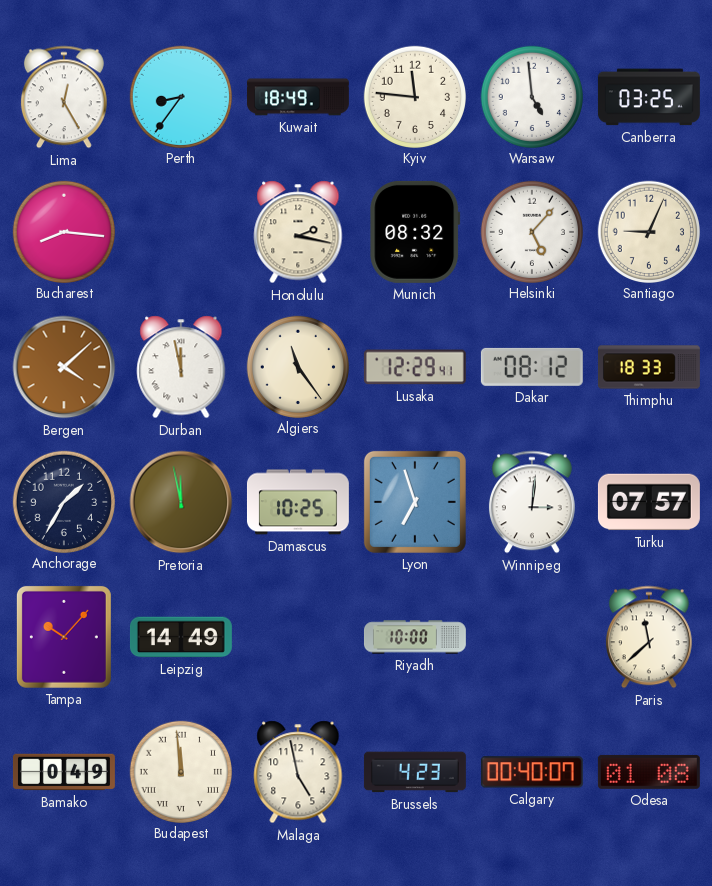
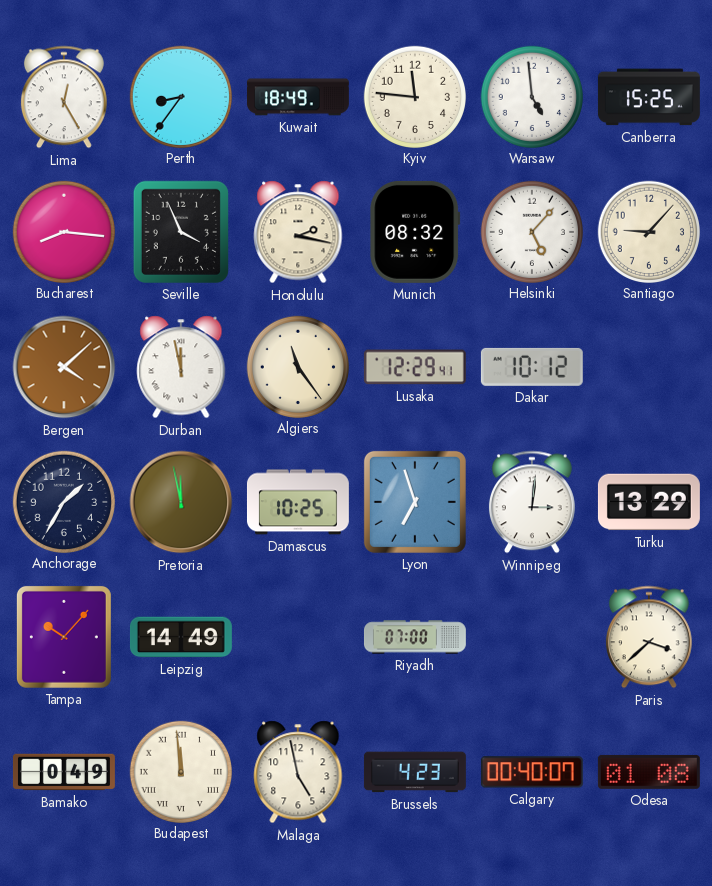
Canberra: 03:25 -> 15:25
Seville: none -> 3:56
Santiago: 9:04 -> 9:07
Dakar: 08:12 -> 10:12
Thimphu: 18:33 -> none
Turku: 07:57 -> 13:29
Riyadh: 10:00 -> 07:00
Paris: 11:38 -> 3:38
